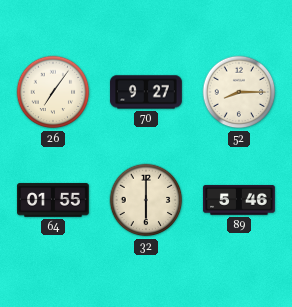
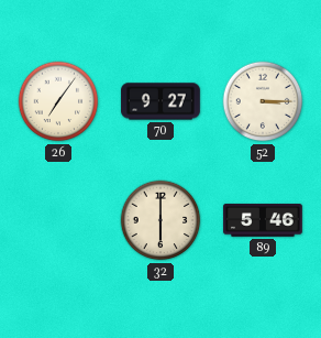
52: 8:15 -> 3:15
64: 01:55 -> none
